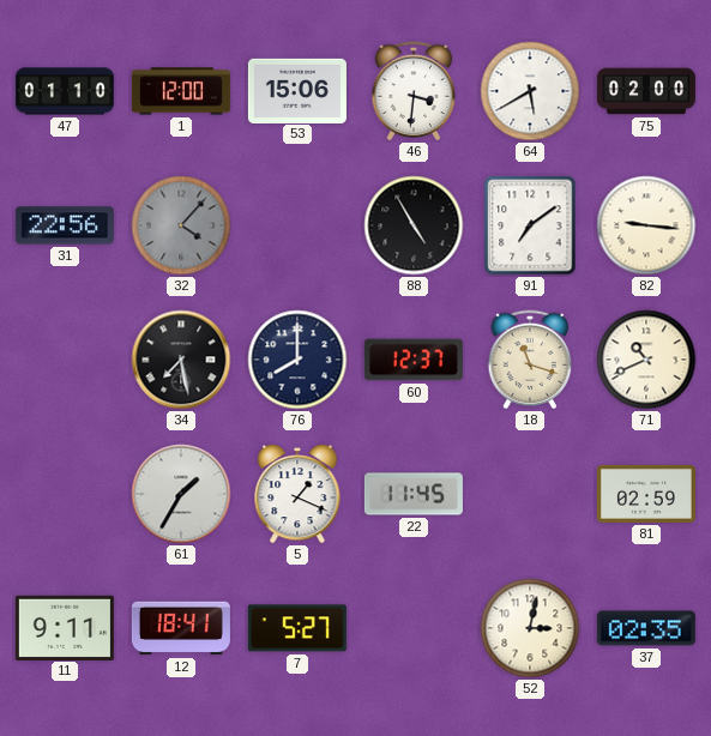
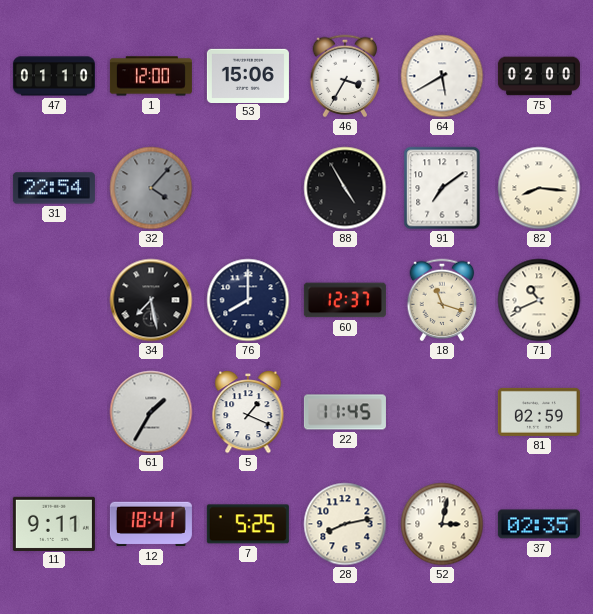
46: 3:31 -> 3:35
31: 22:56 -> 22:54
82: 9:16 -> 8:16
7: 5:27 -> 5:25
28: none -> 8:13
